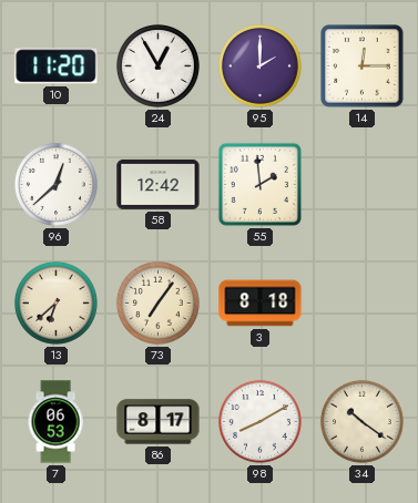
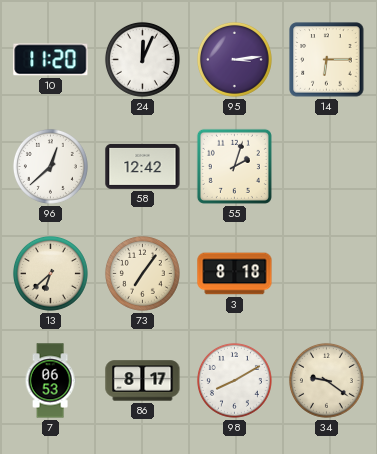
24: 12:55 -> 12:04
95: 2:00 -> 3:14
14: 12:15 -> 6:15
55: 1:59 -> 2:03
34: 10:21 -> 9:21
